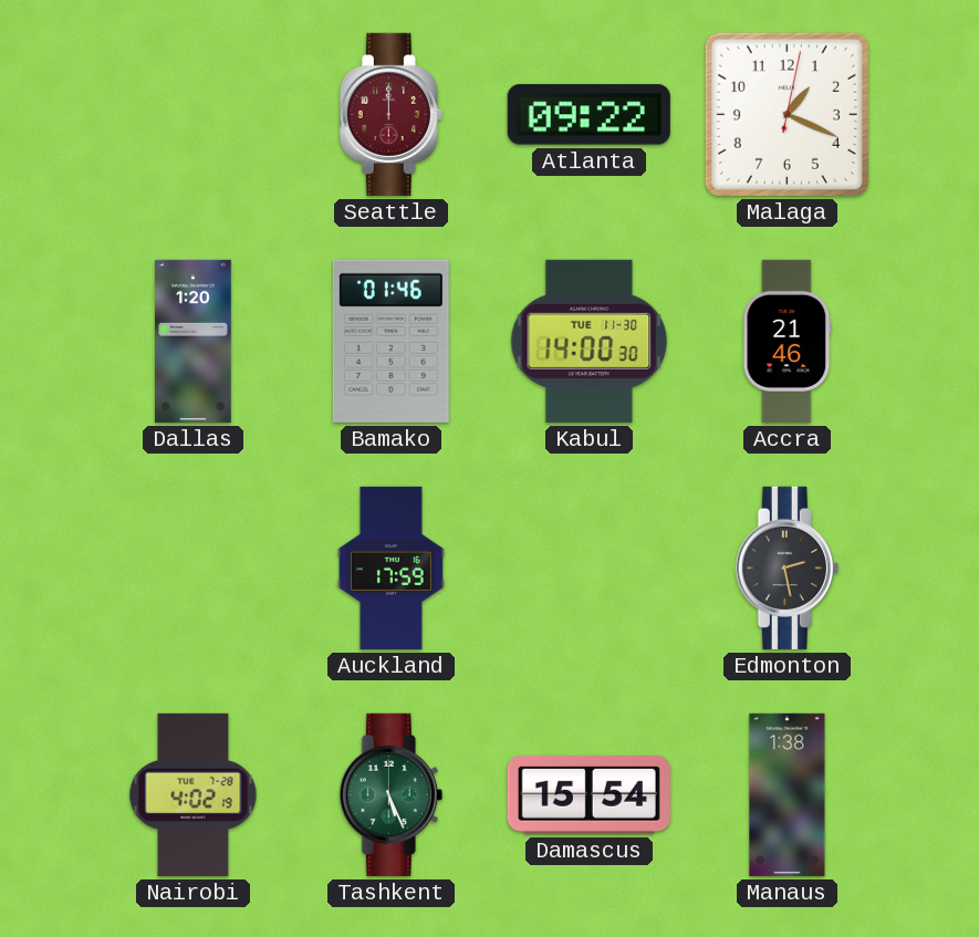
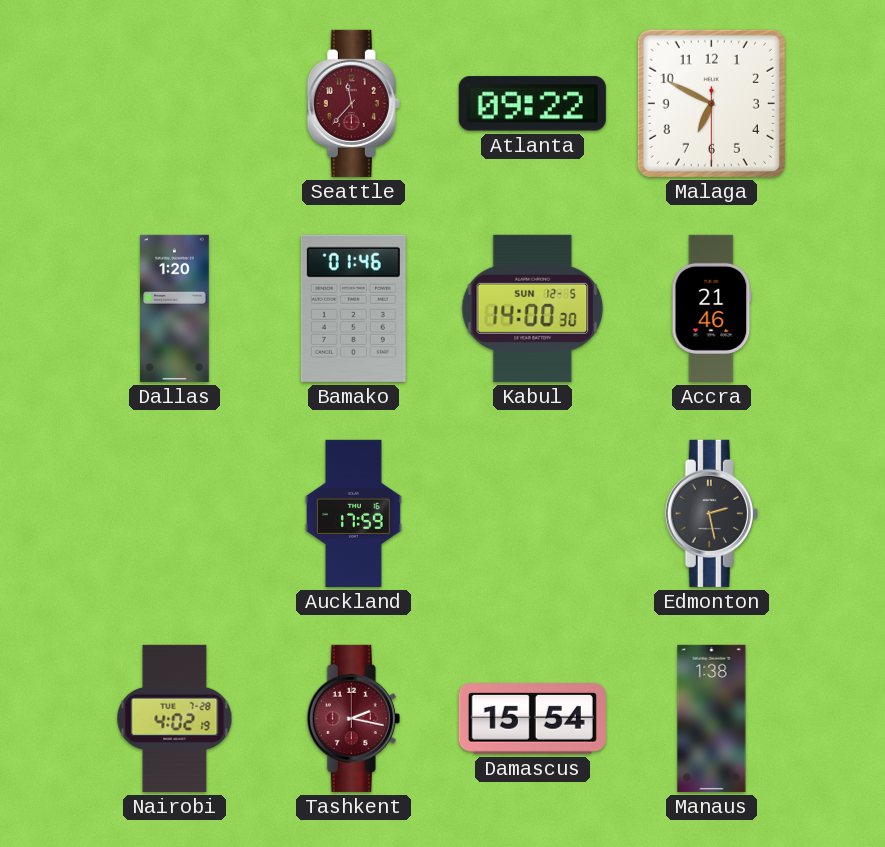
Seattle: 12:00 -> 11:37
Malaga: 1:19 -> 6:49
Kabul date: TUE 11-30 -> SUN 12-5
Tashkent: 5:26 -> 2:17
Tashkent dial: green -> burgundy
